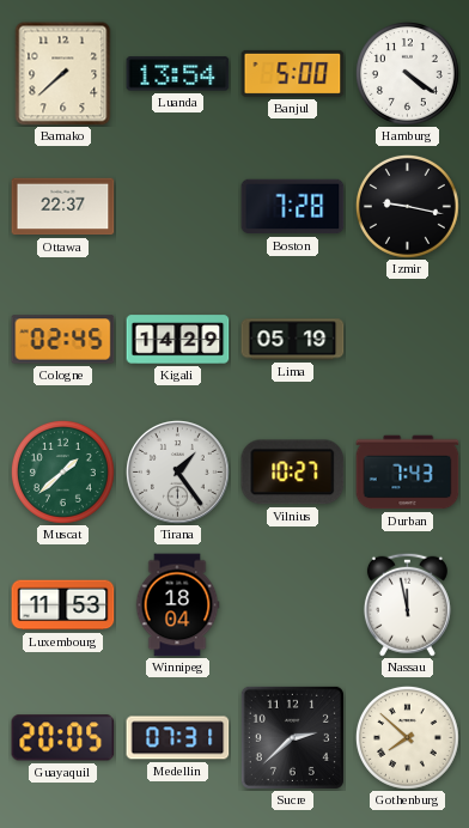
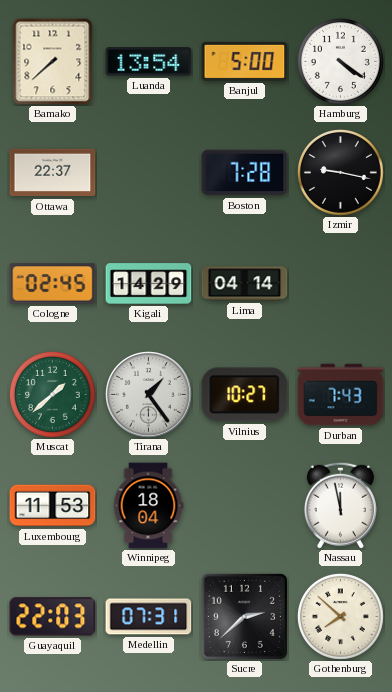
Lima: 05:19 -> 04:14
Guayaquil: 20:05 -> 22:03
